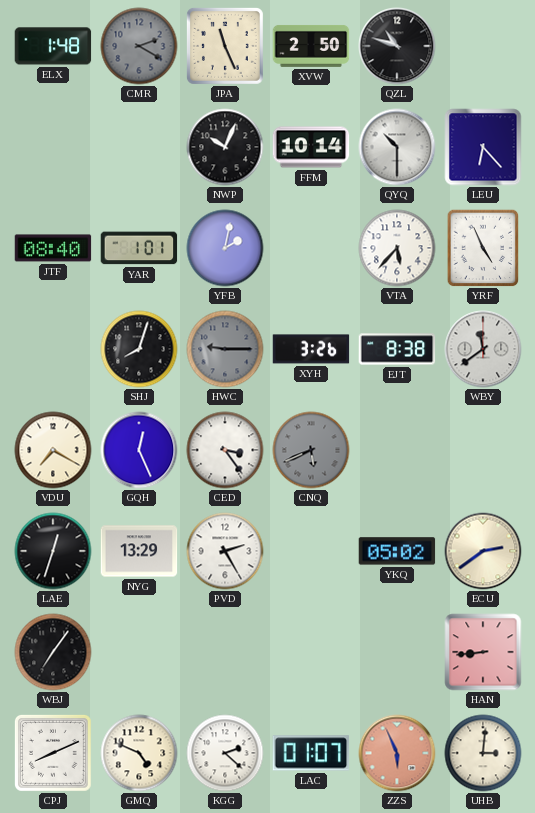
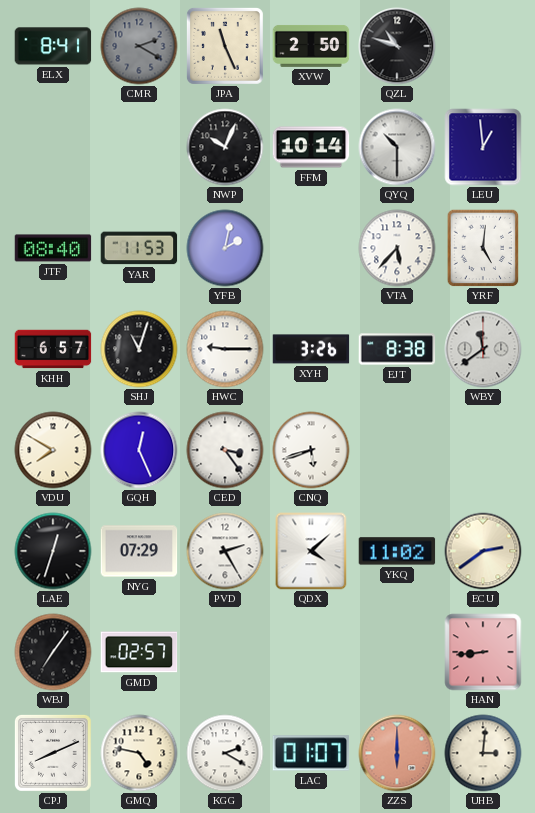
ELX: 1:48 -> 8:41
LEU: 6:23 -> 12:59
YAR: 1:01 -> 11:53
YRF: 4:56 -> 5:01
KHH: none -> 6:57
SHJ: 8:03 -> 11:03
HWC dial: grey -> white
VDU: 7:20 -> 7:50
CNQ: 5:41 -> 5:42
CNQ dial: grey -> white
NYG: 13:29 -> 07:29
QDX: none -> 4:08
YKQ: 05:02 -> 11:02
GMD: none -> 02:57
GMQ: 4:49 -> 4:47
KGG: 2:22 -> 2:20
ZZS: 5:56 -> 6:00
